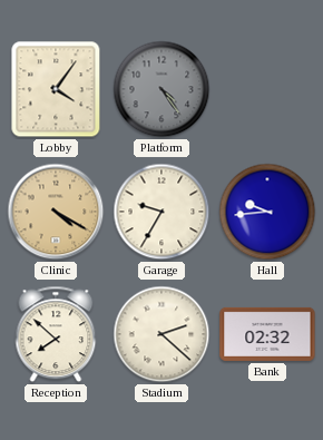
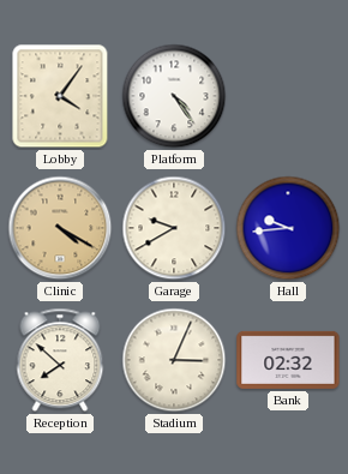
Platform dial: grey -> white
Garage: 9:35 -> 9:40
Stadium: 2:22 -> 3:04
